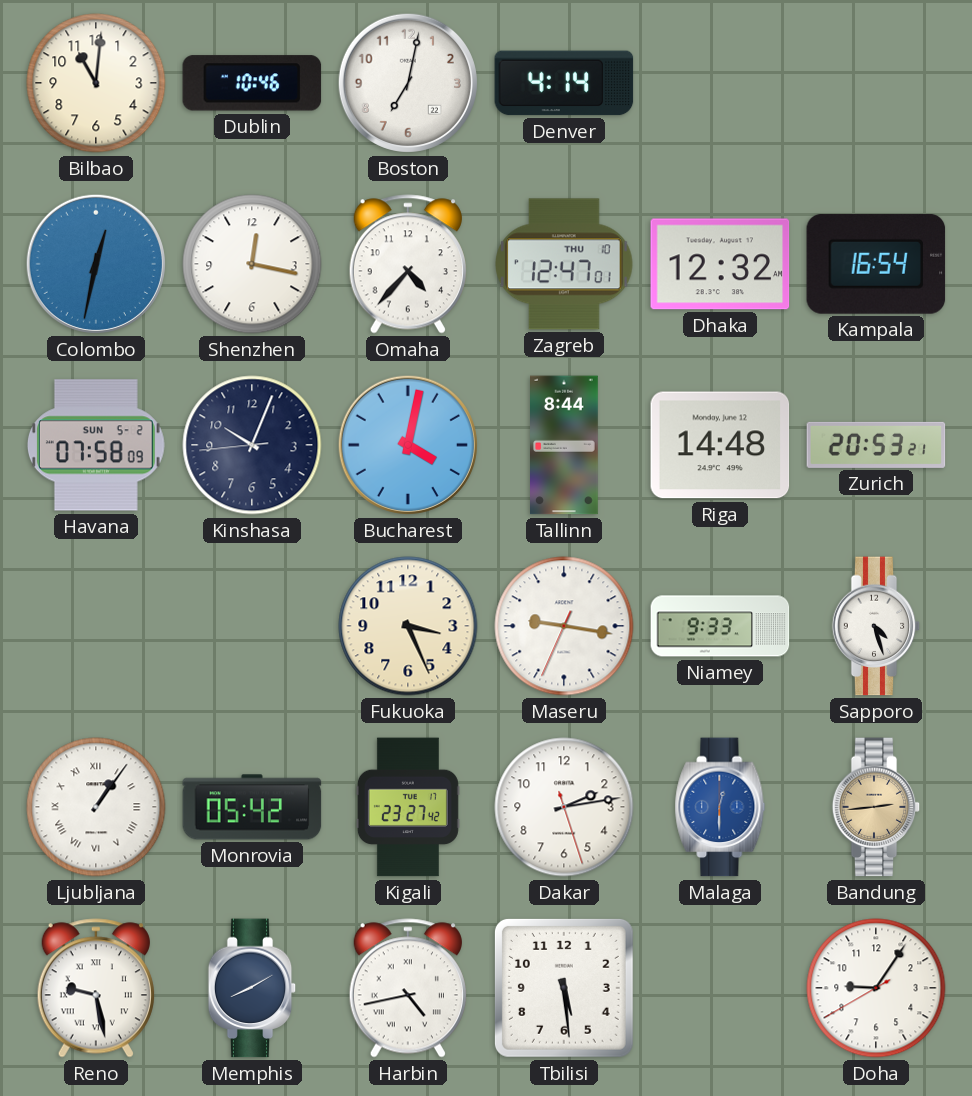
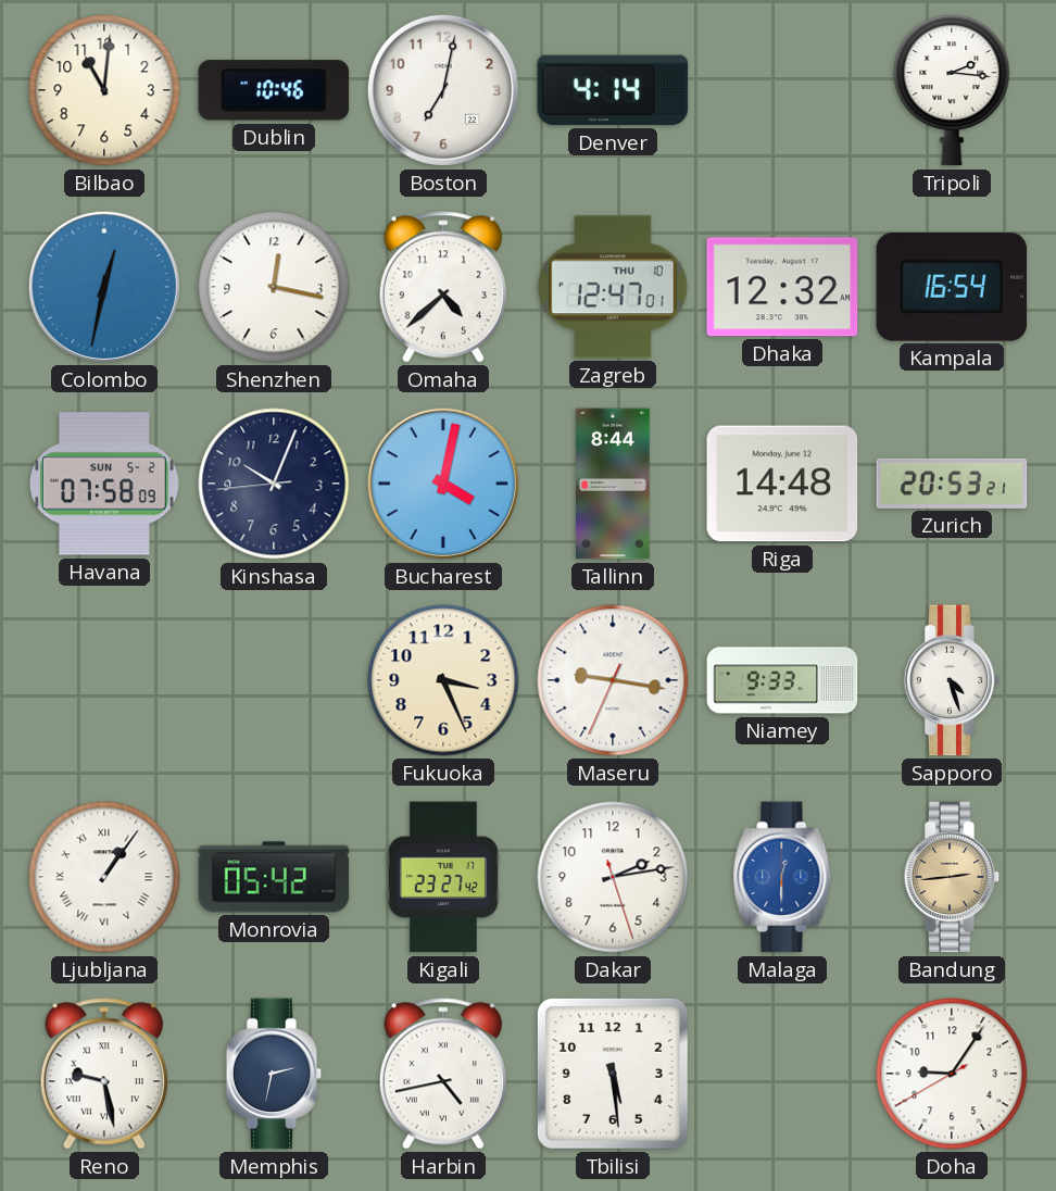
Tripoli: none -> 2:16
Omaha: 4:37 -> 4:38
Memphis: 8:10 -> 2:32
